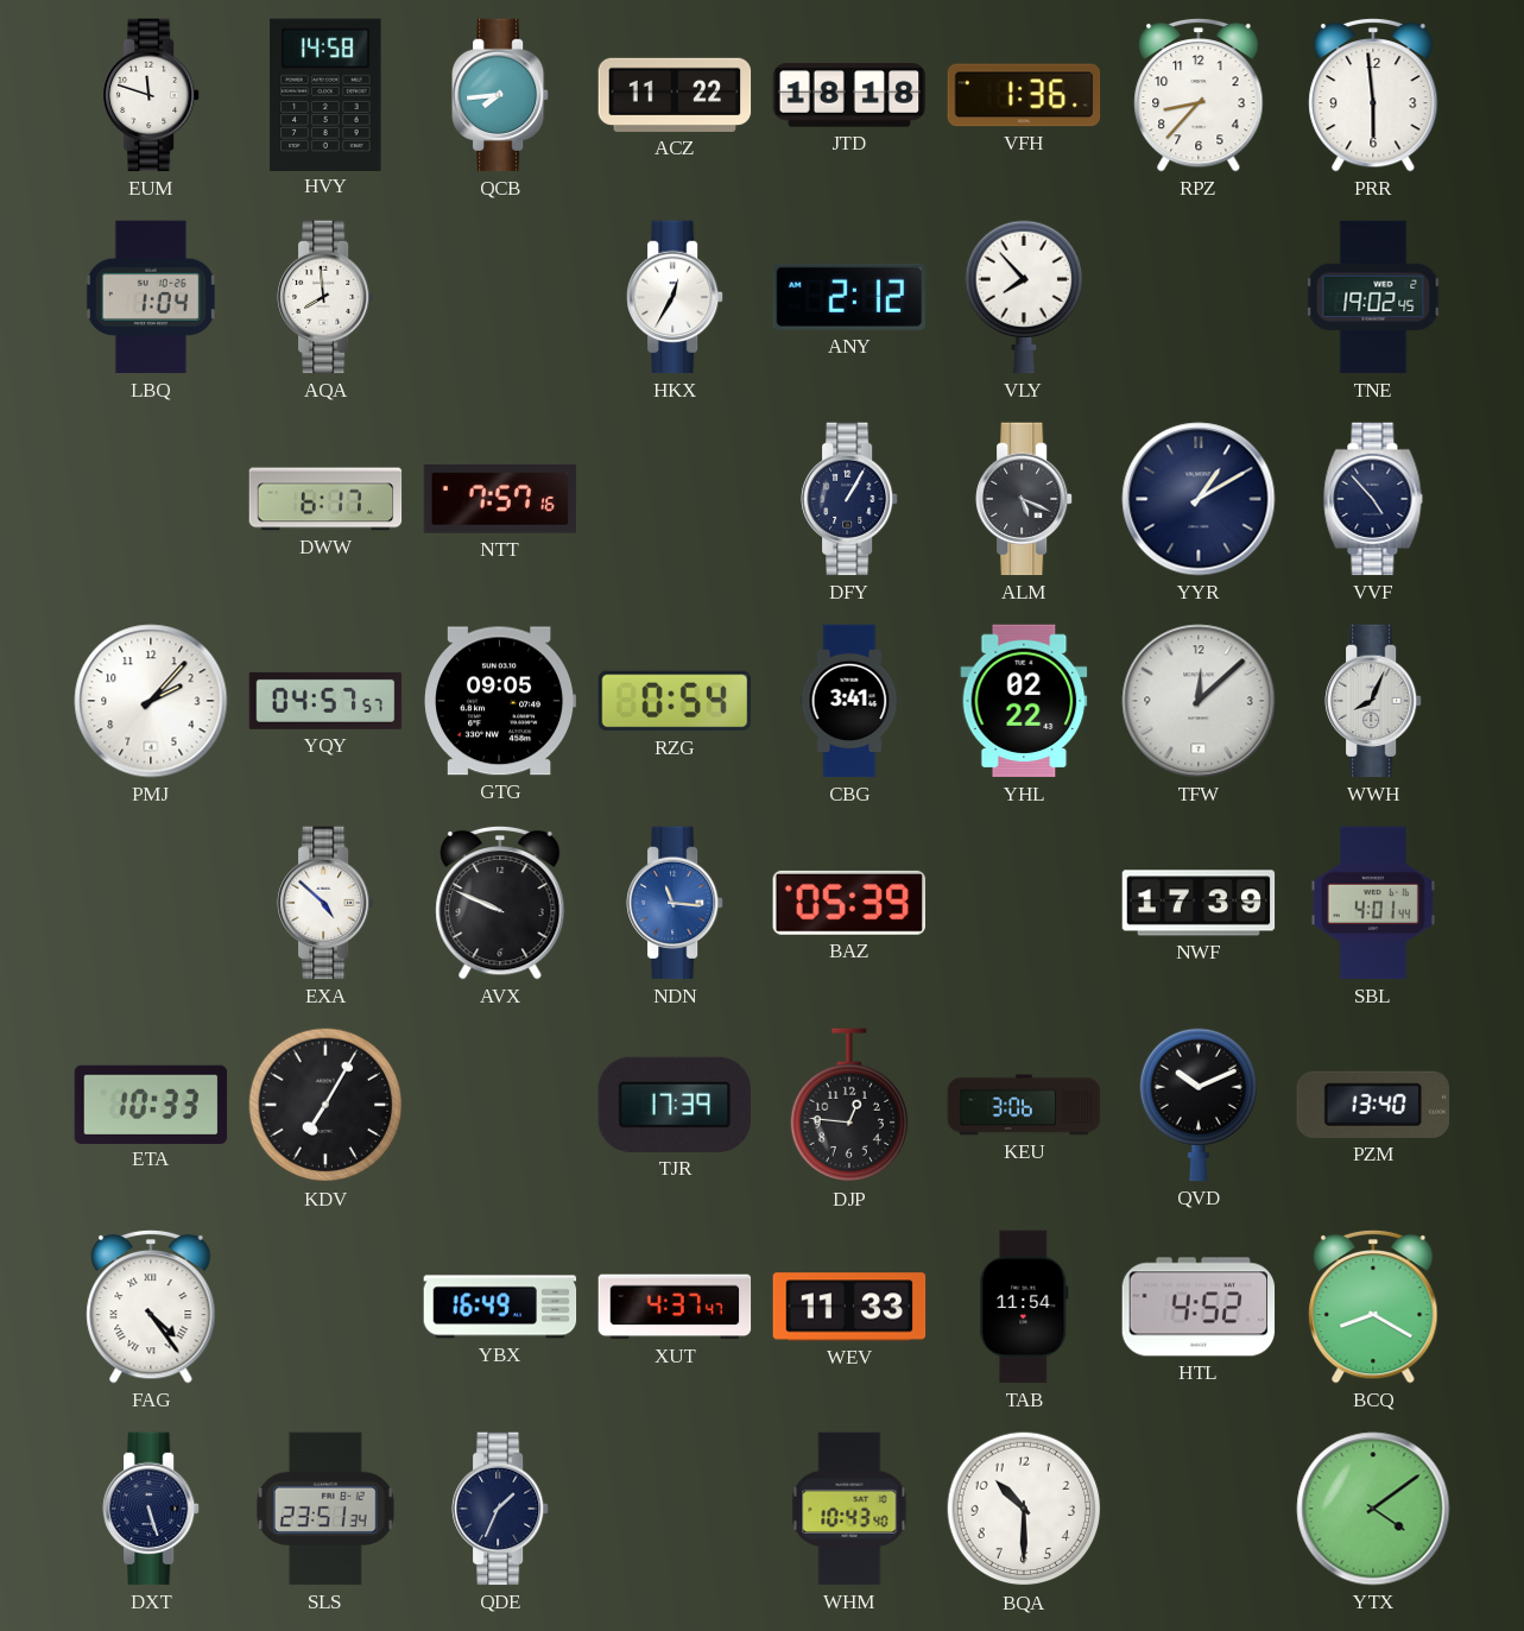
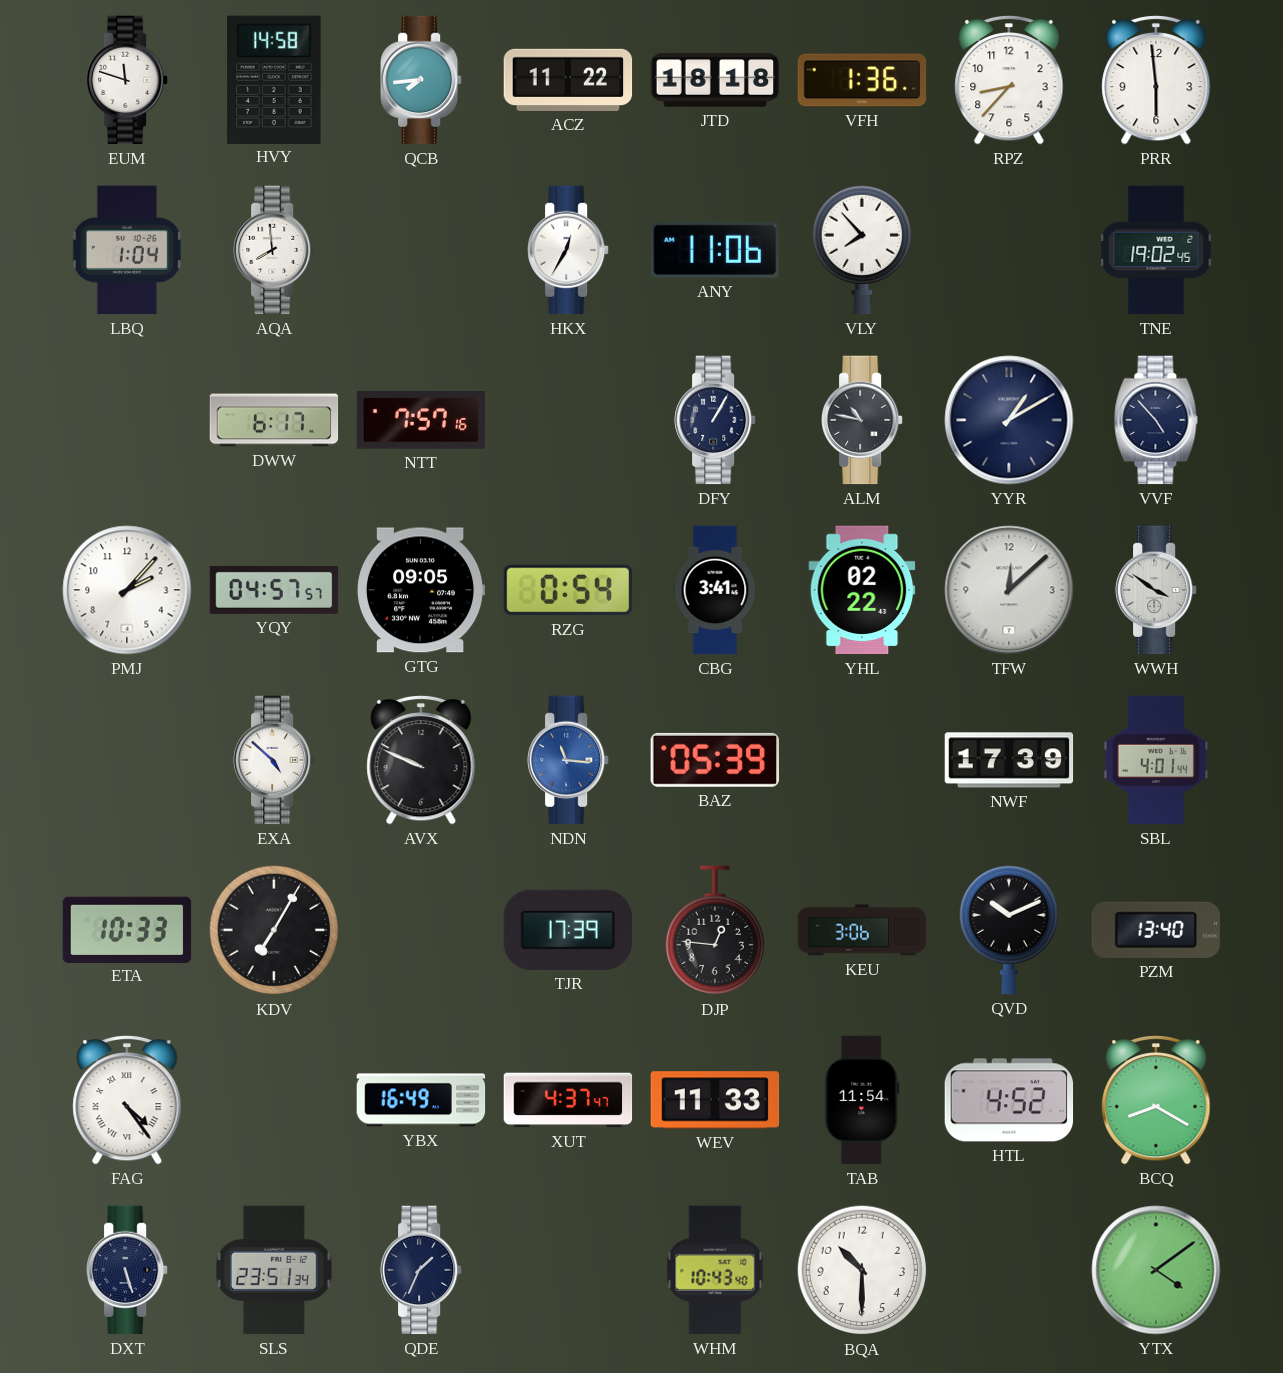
ANY: 2:12 -> 11:06
ALM: 5:19 -> 10:47
WWH: 8:04 -> 3:51
